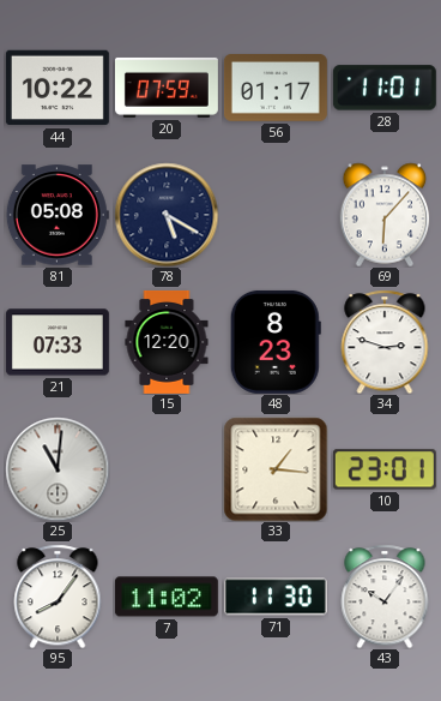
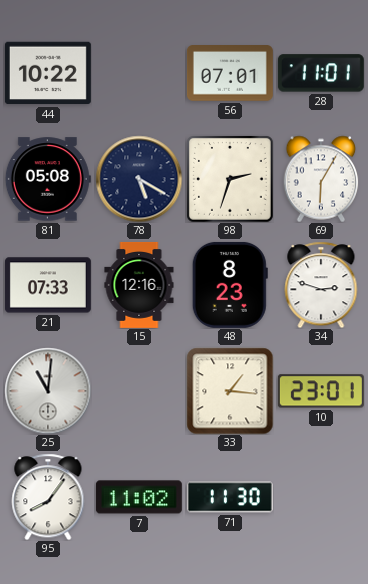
20: 07:59 -> none
56: 01:17 -> 07:01
98: none -> 2:33
69: 6:07 -> 6:05
15: 12:20 -> 12:16
43: 10:06 -> none
